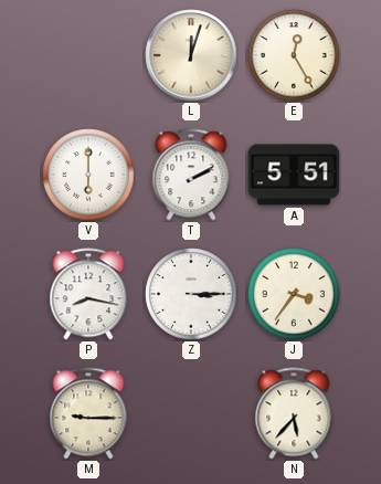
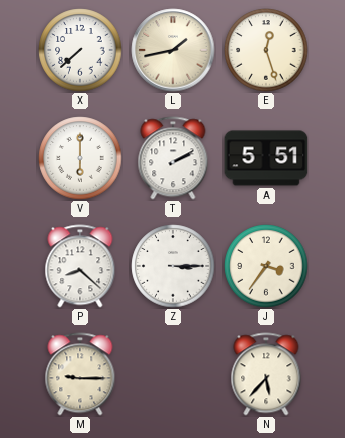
X: none -> 7:38
L: 12:03 -> 1:43
E: 12:25 -> 12:27
P: 8:17 -> 8:22
